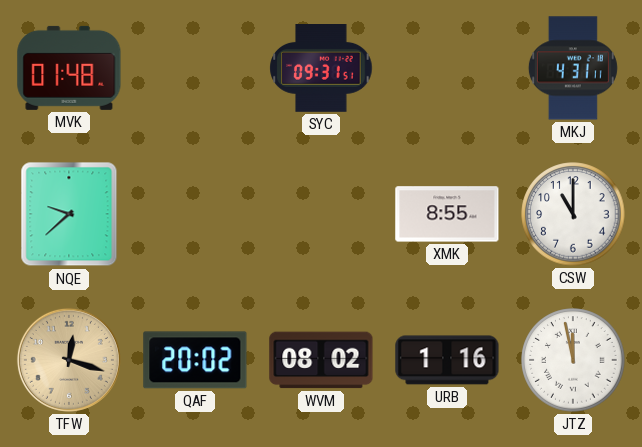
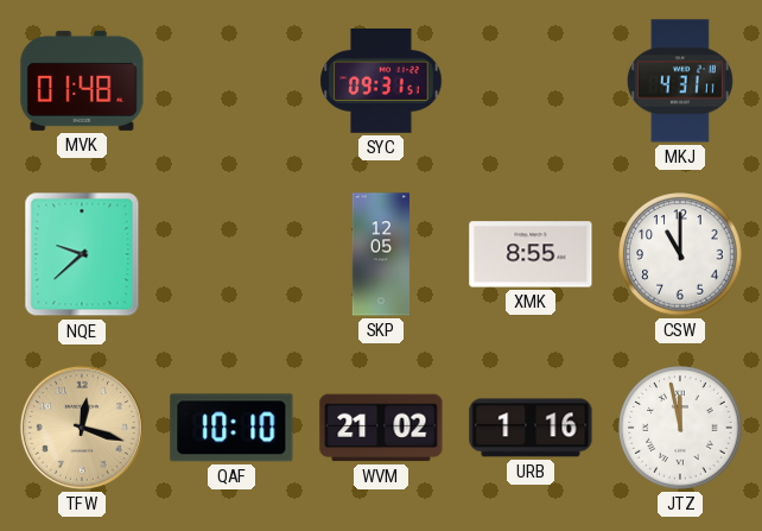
SKP: none -> 12:05
QAF: 20:02 -> 10:10
WVM: 08:02 -> 21:02
